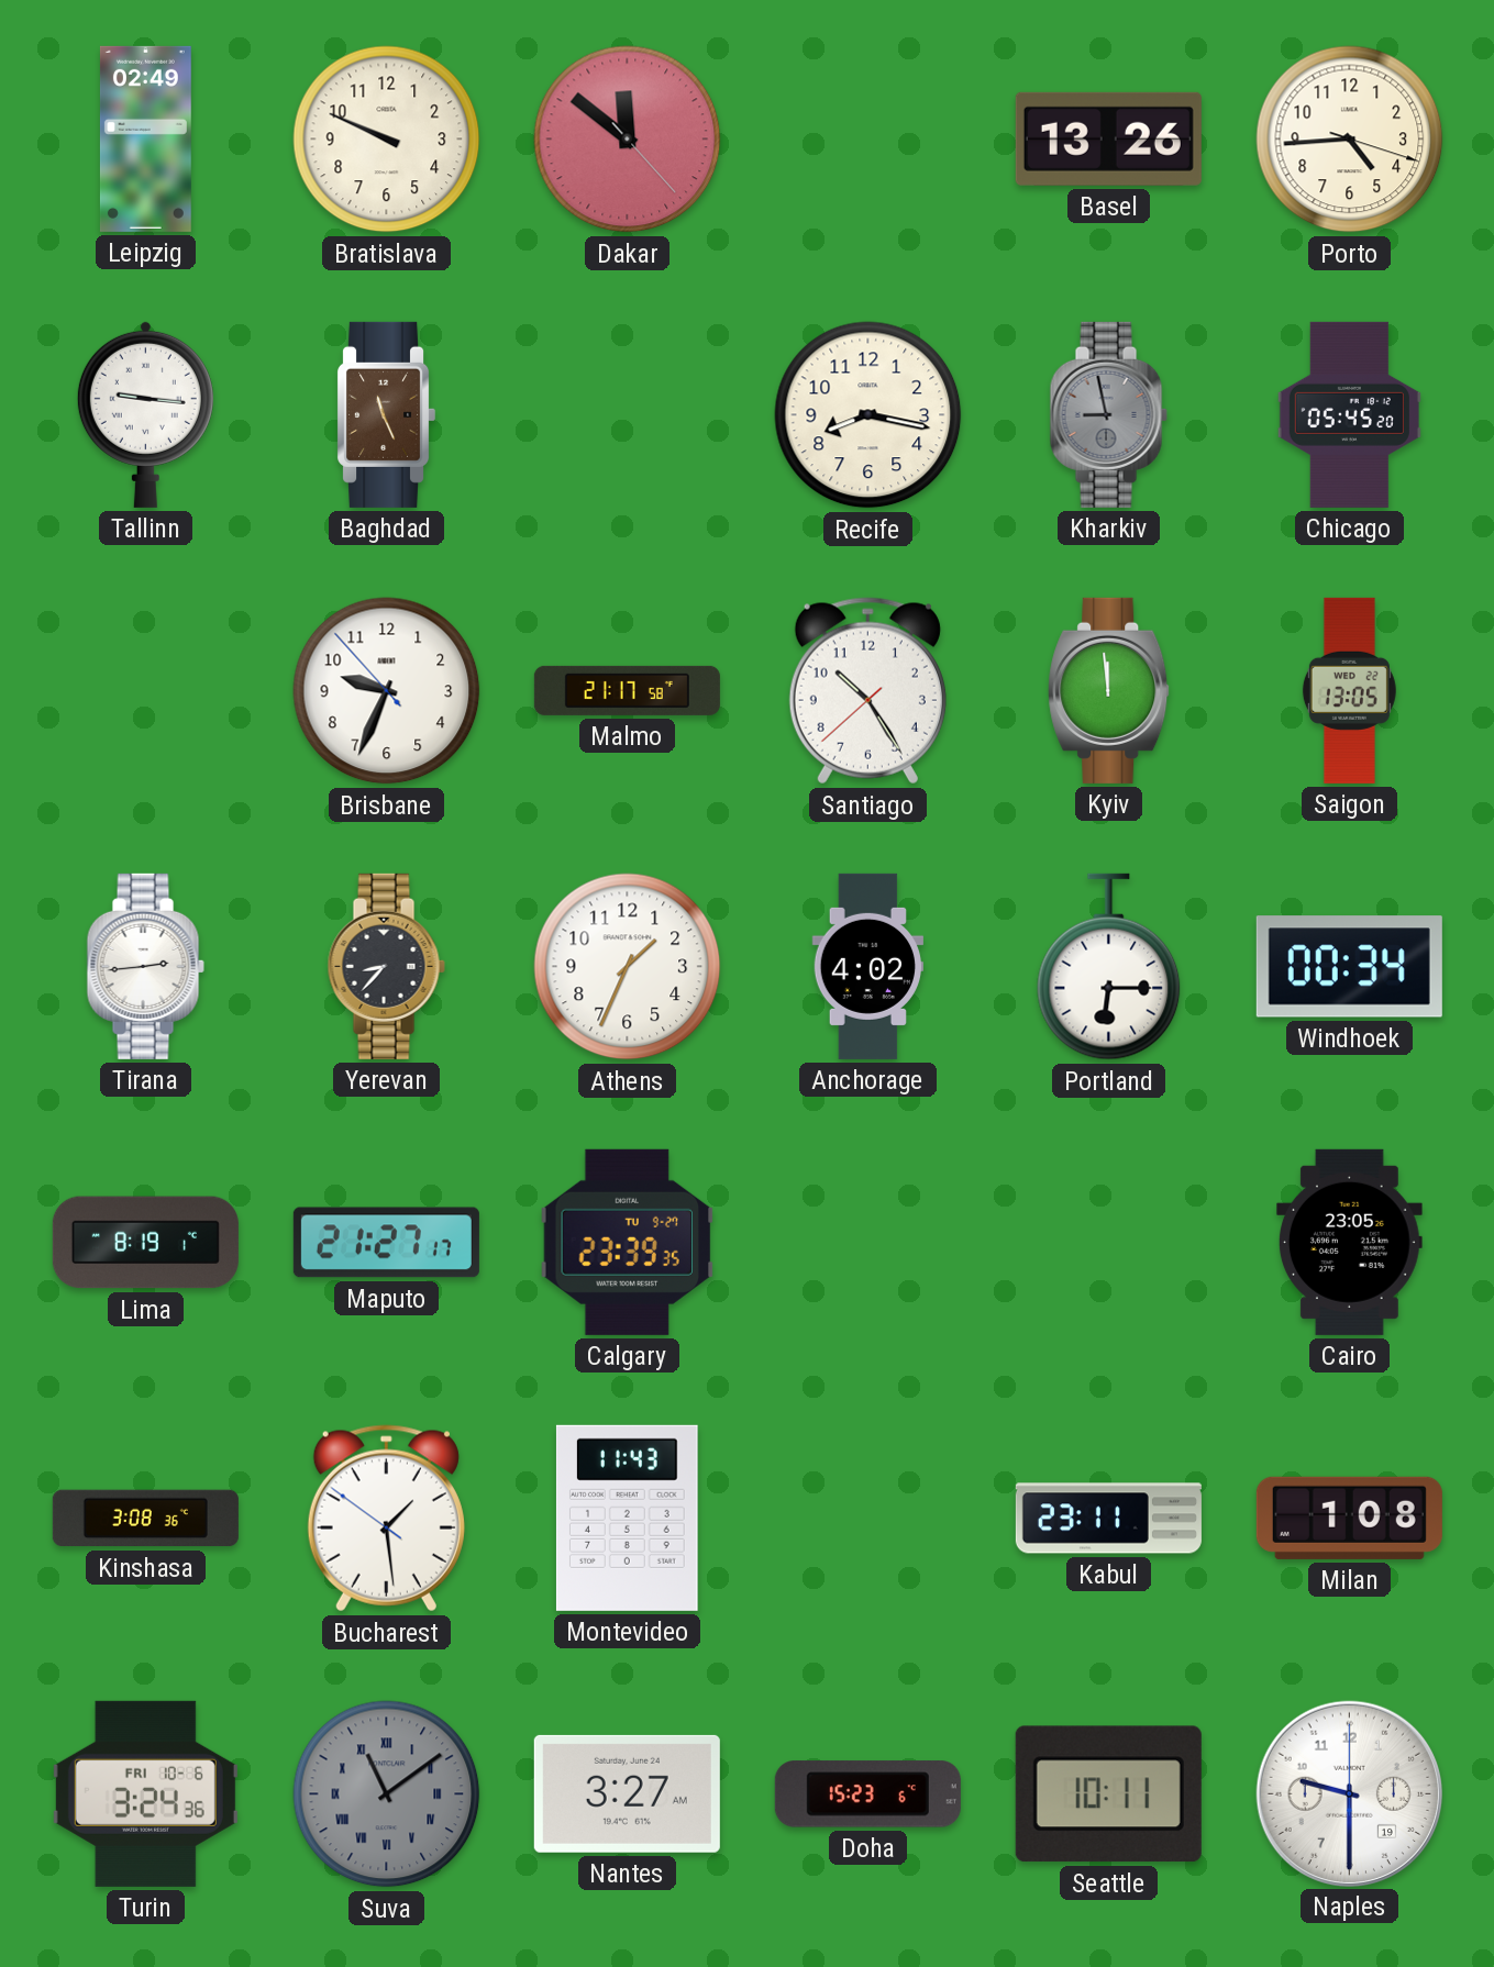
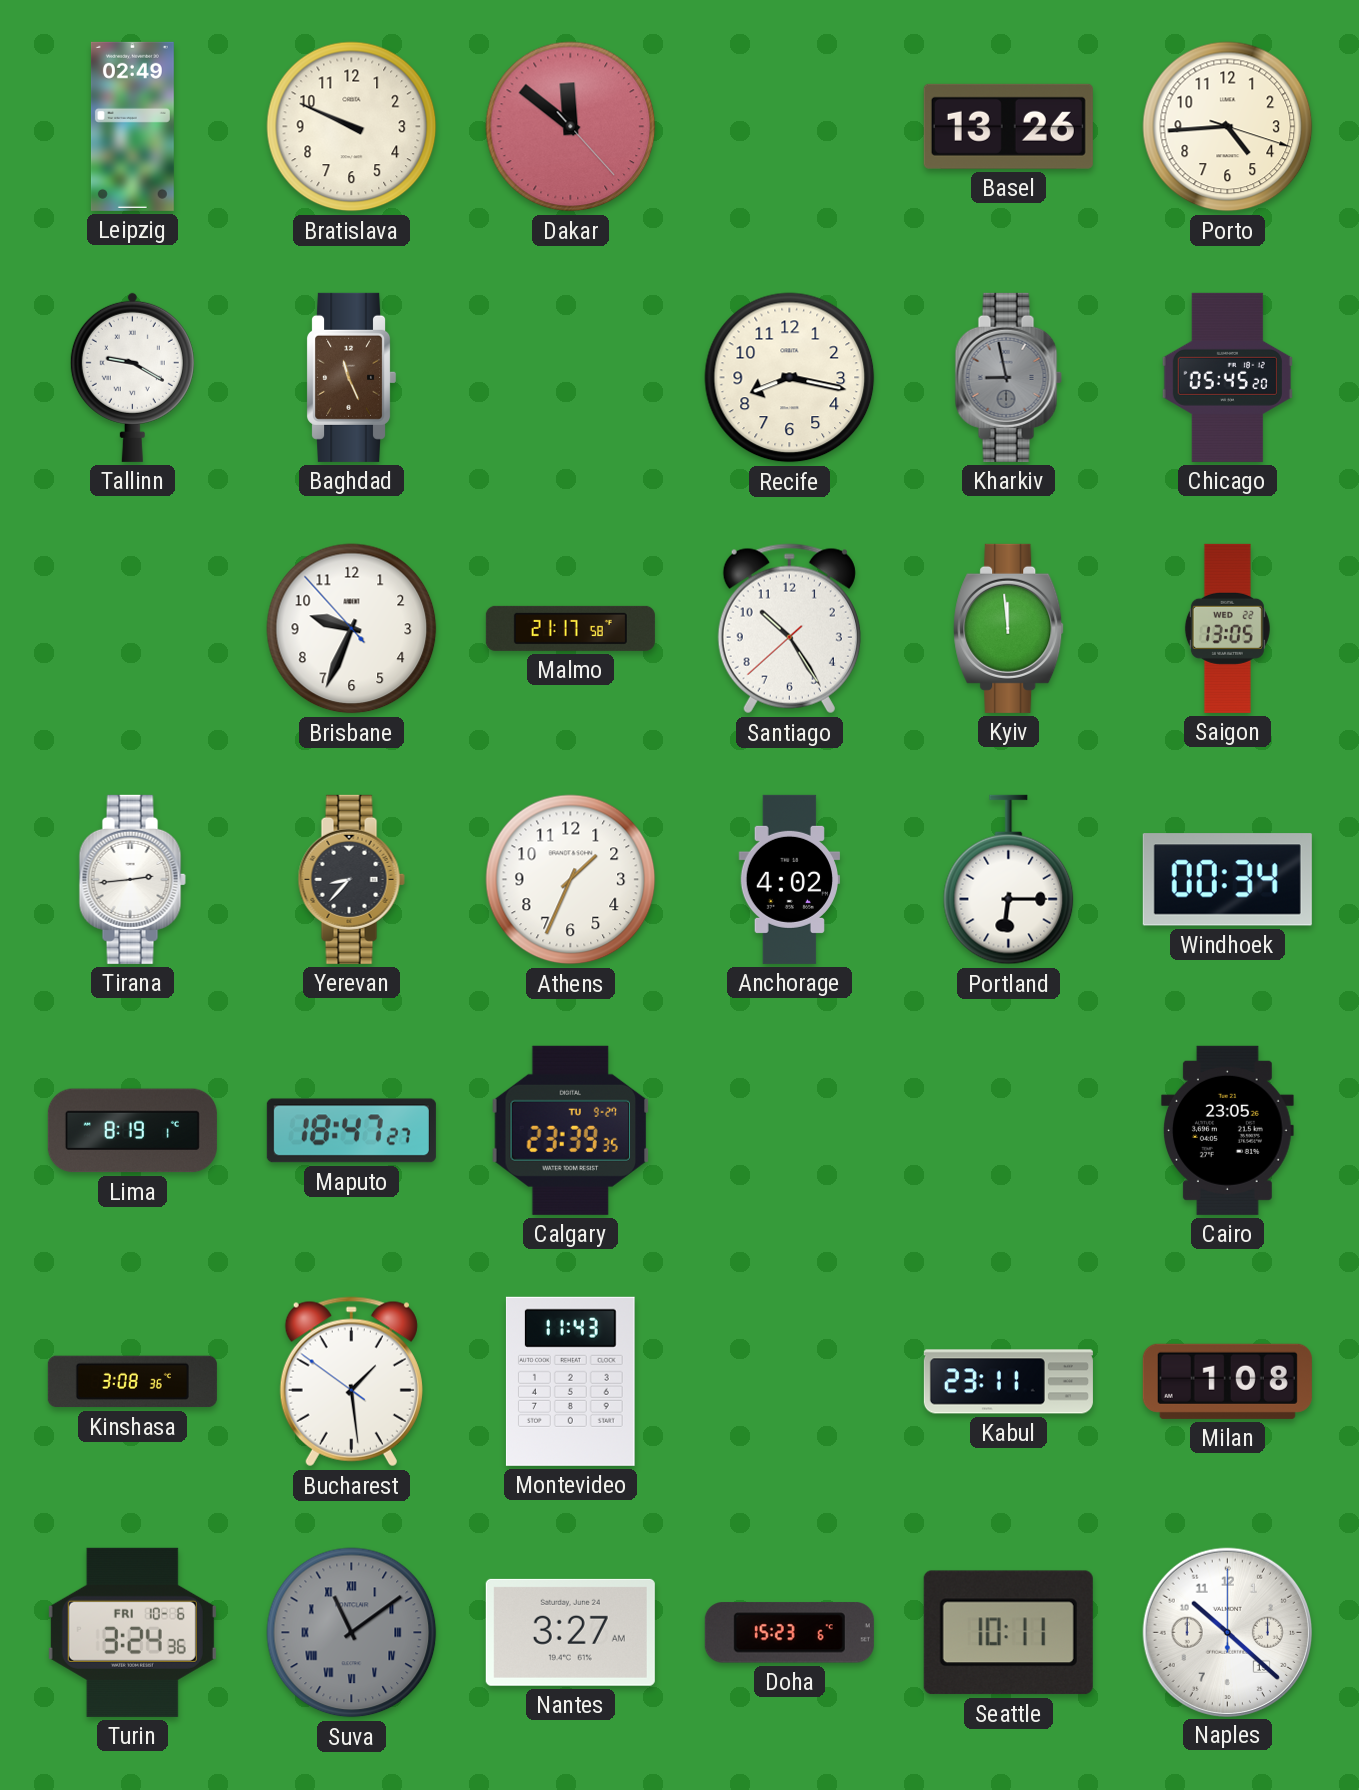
Tallinn: 9:16 -> 9:20
Maputo: 21:27 -> 18:47
Naples: 9:30 -> 10:22
